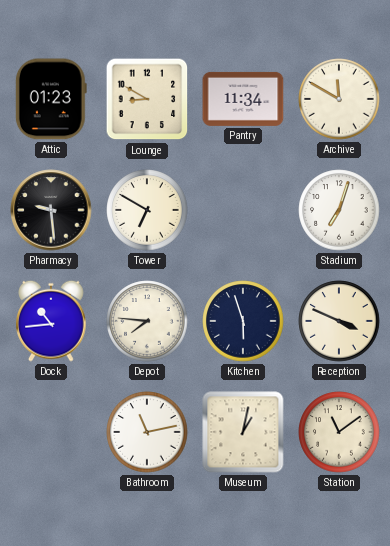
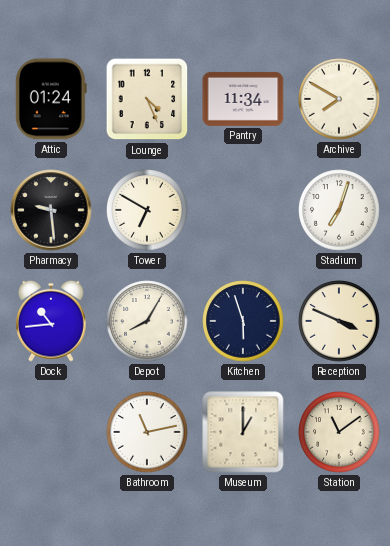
Attic: 01:23 -> 01:24
Lounge: 8:50 -> 4:26
Archive: 11:50 -> 7:50
Depot: 7:46 -> 8:05
Museum: 1:02 -> 1:00
